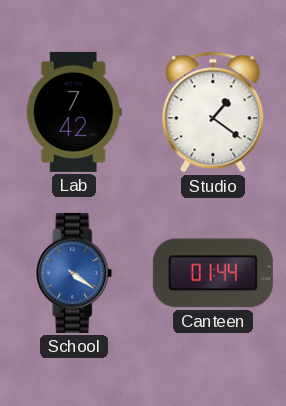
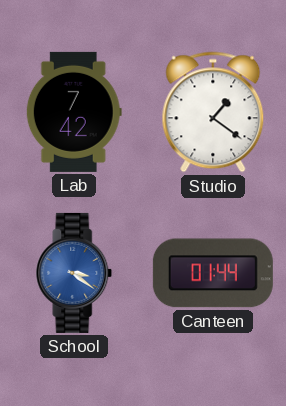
School: 4:21 -> 3:21
